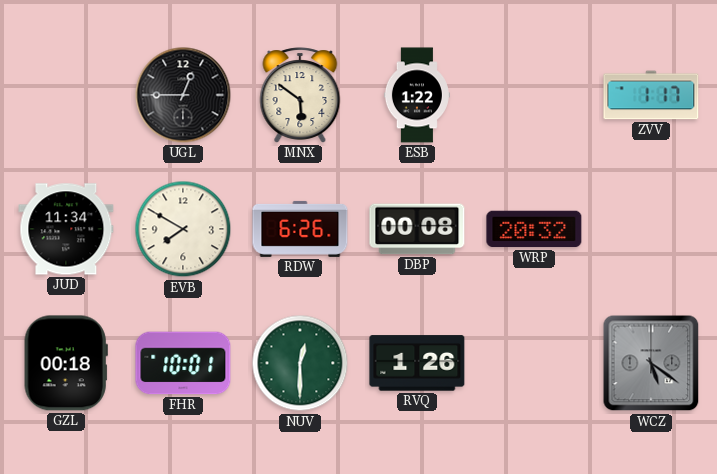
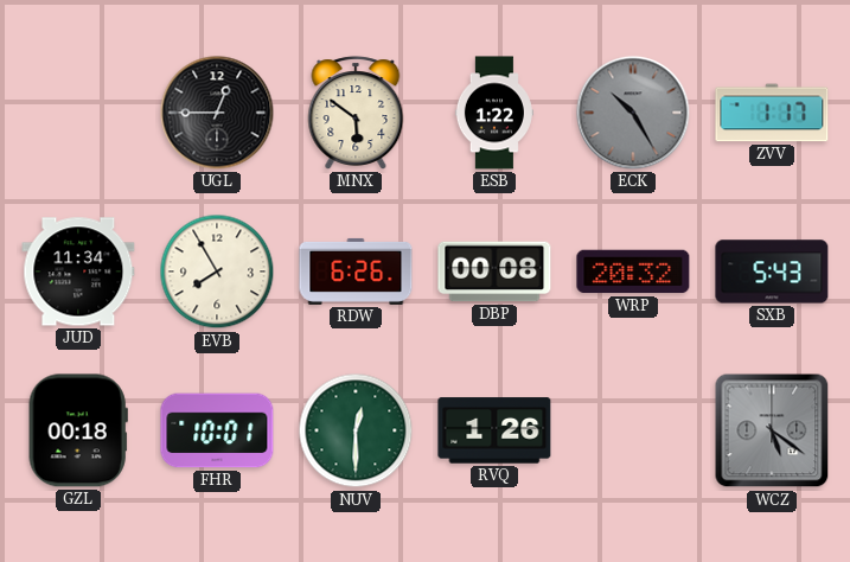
ECK: none -> 10:25
EVB: 7:50 -> 7:55
SXB: none -> 5:43
